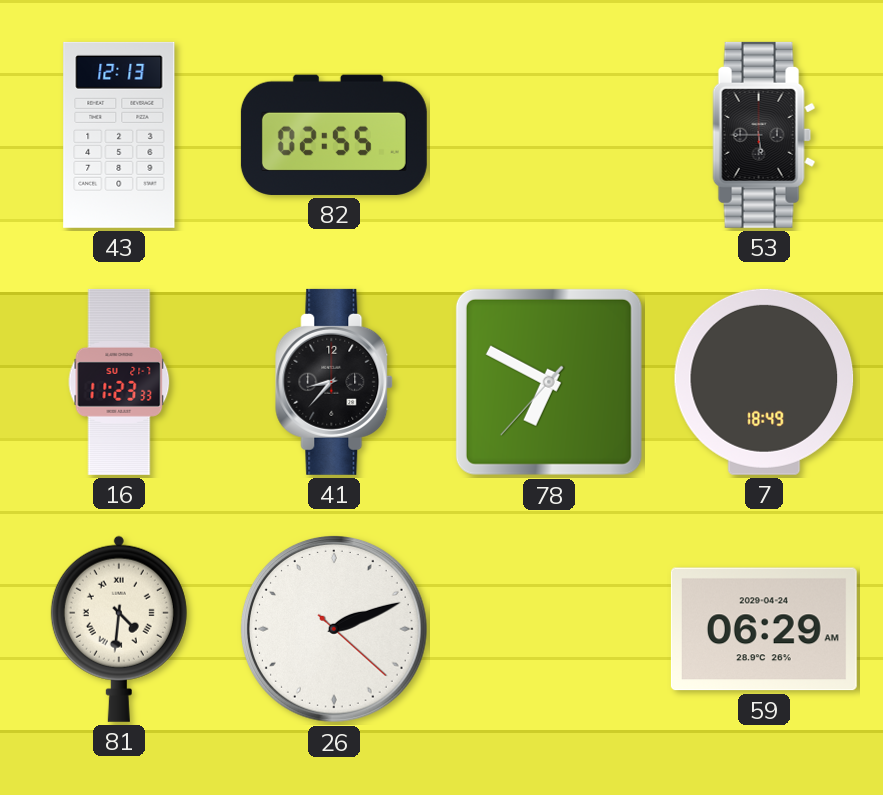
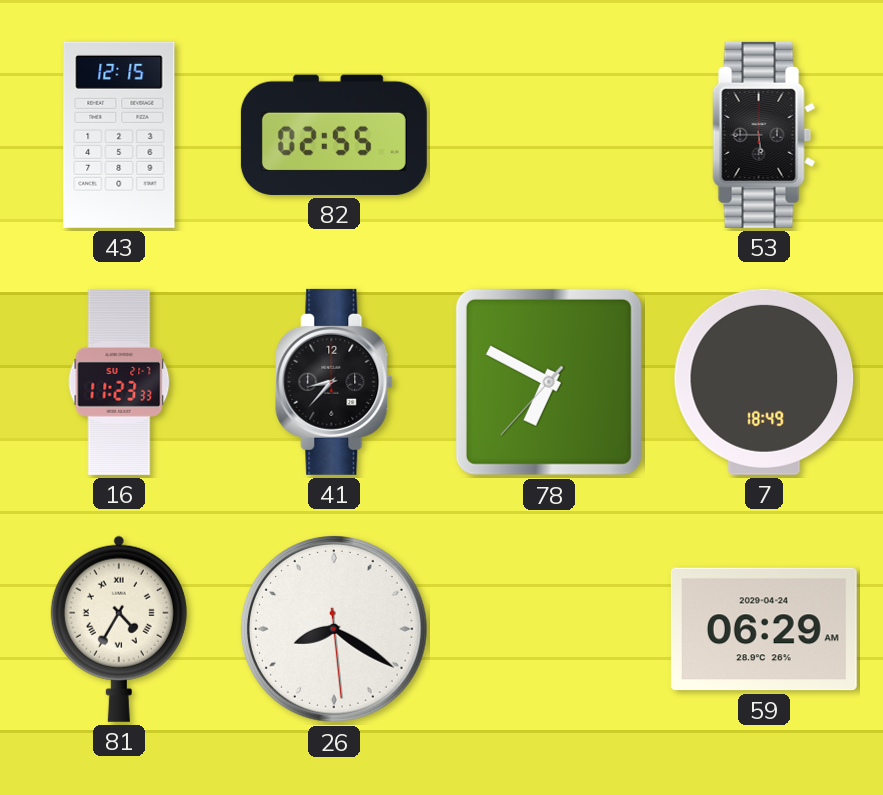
43: 12:13 -> 12:15
81: 4:31 -> 4:35
26: 2:11 -> 8:20
